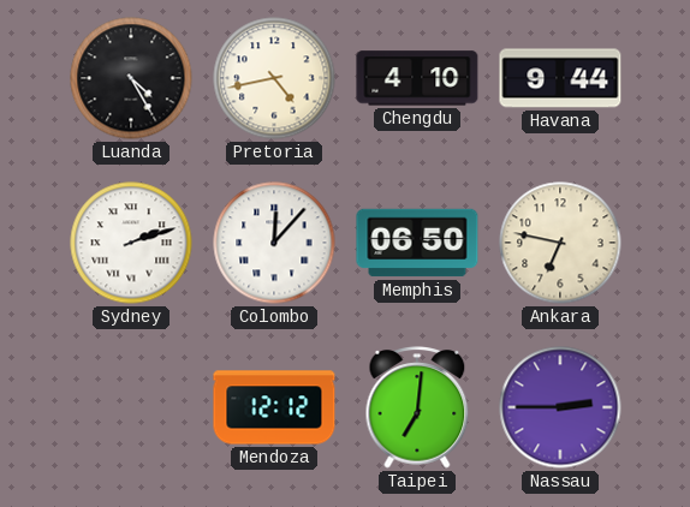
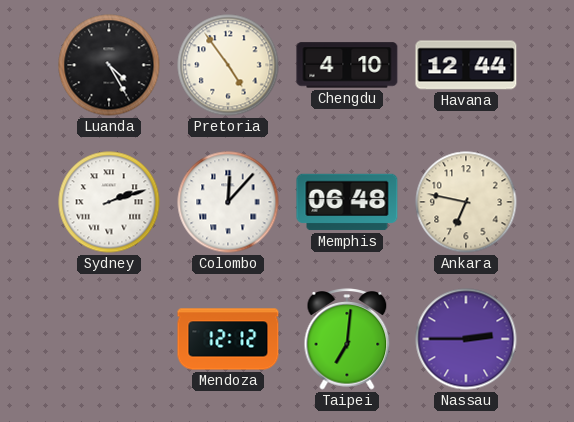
Pretoria: 4:43 -> 4:54
Havana: 9:44 -> 12:44
Memphis: 06:50 -> 06:48
